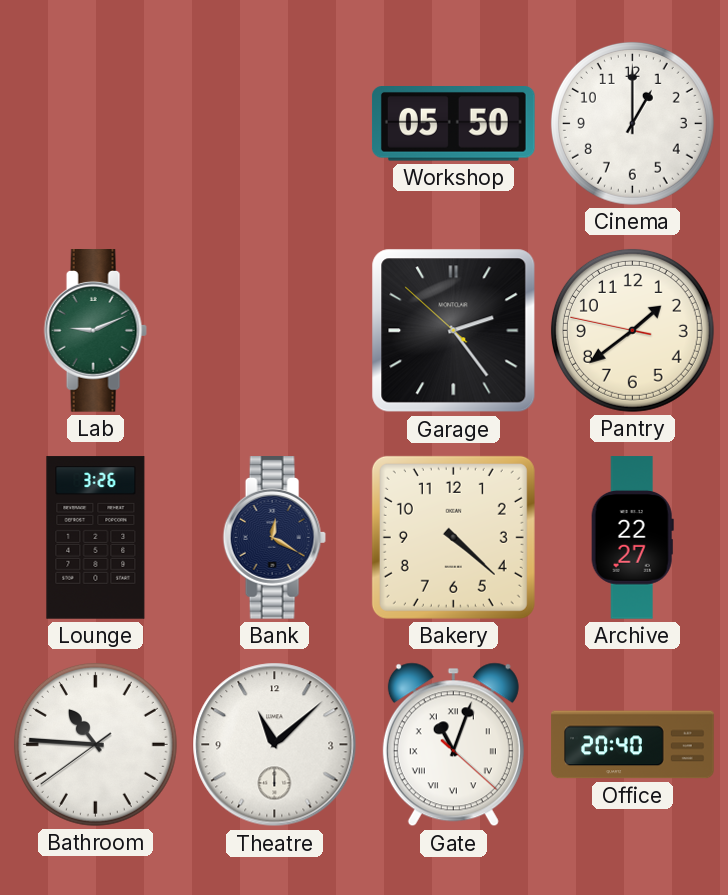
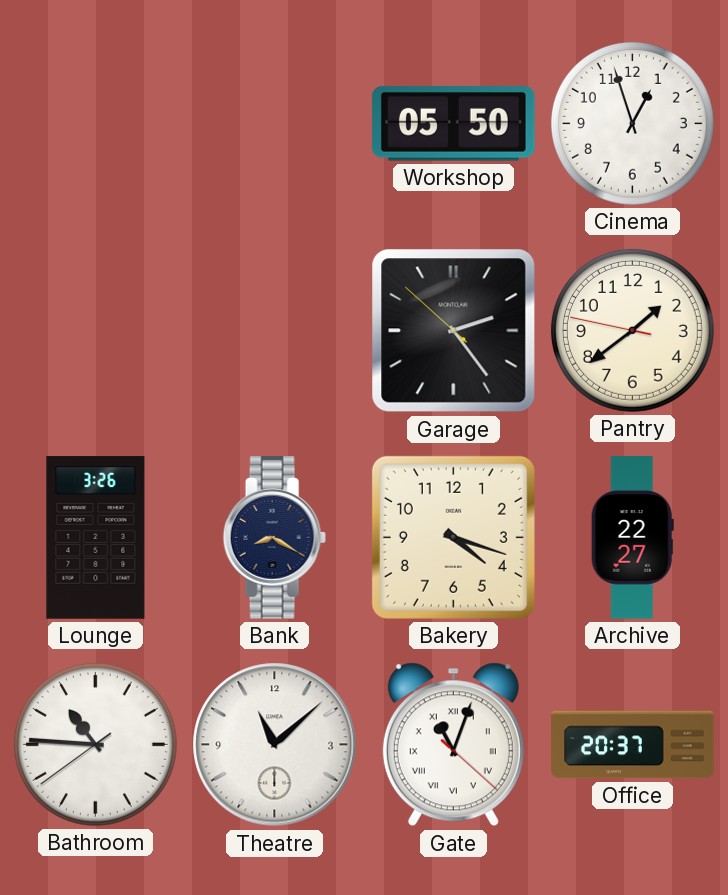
Cinema: 1:00 -> 12:57
Lab: 9:11 -> none
Bank: 12:20 -> 8:20
Bakery: 4:22 -> 4:18
Office: 20:40 -> 20:37
